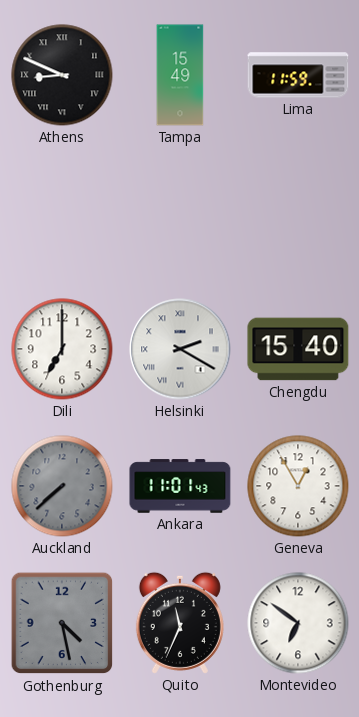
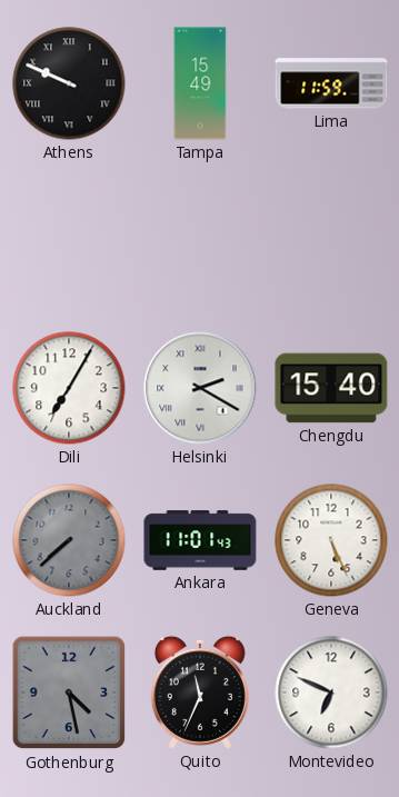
Athens: 8:49 -> 9:49
Dili: 7:00 -> 7:05
Geneva: 12:55 -> 5:26
Montevideo: 6:51 -> 6:49
